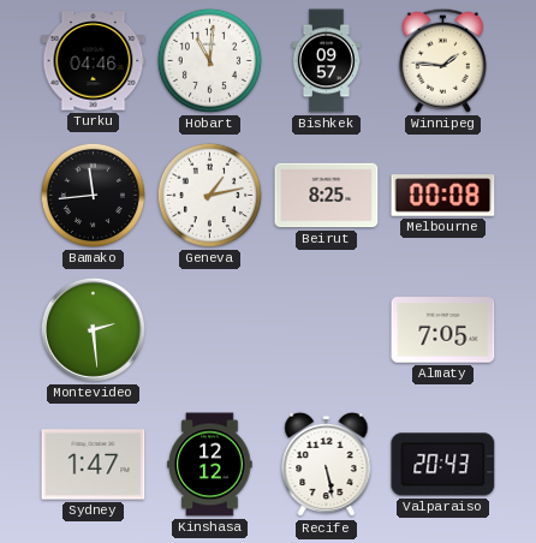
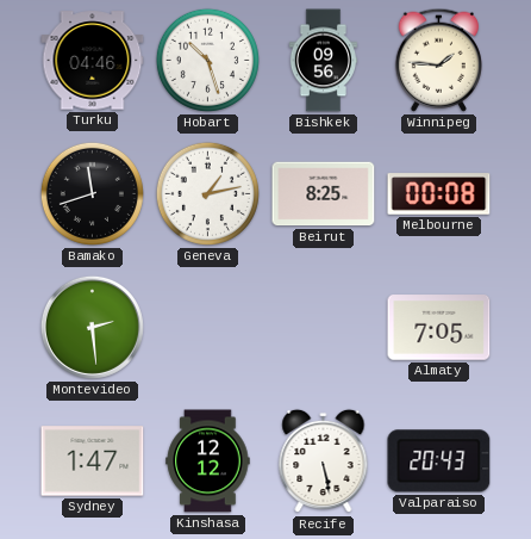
Hobart: 11:01 -> 10:27
Bishkek: 09:57 -> 09:56
Bamako: 11:44 -> 11:42
